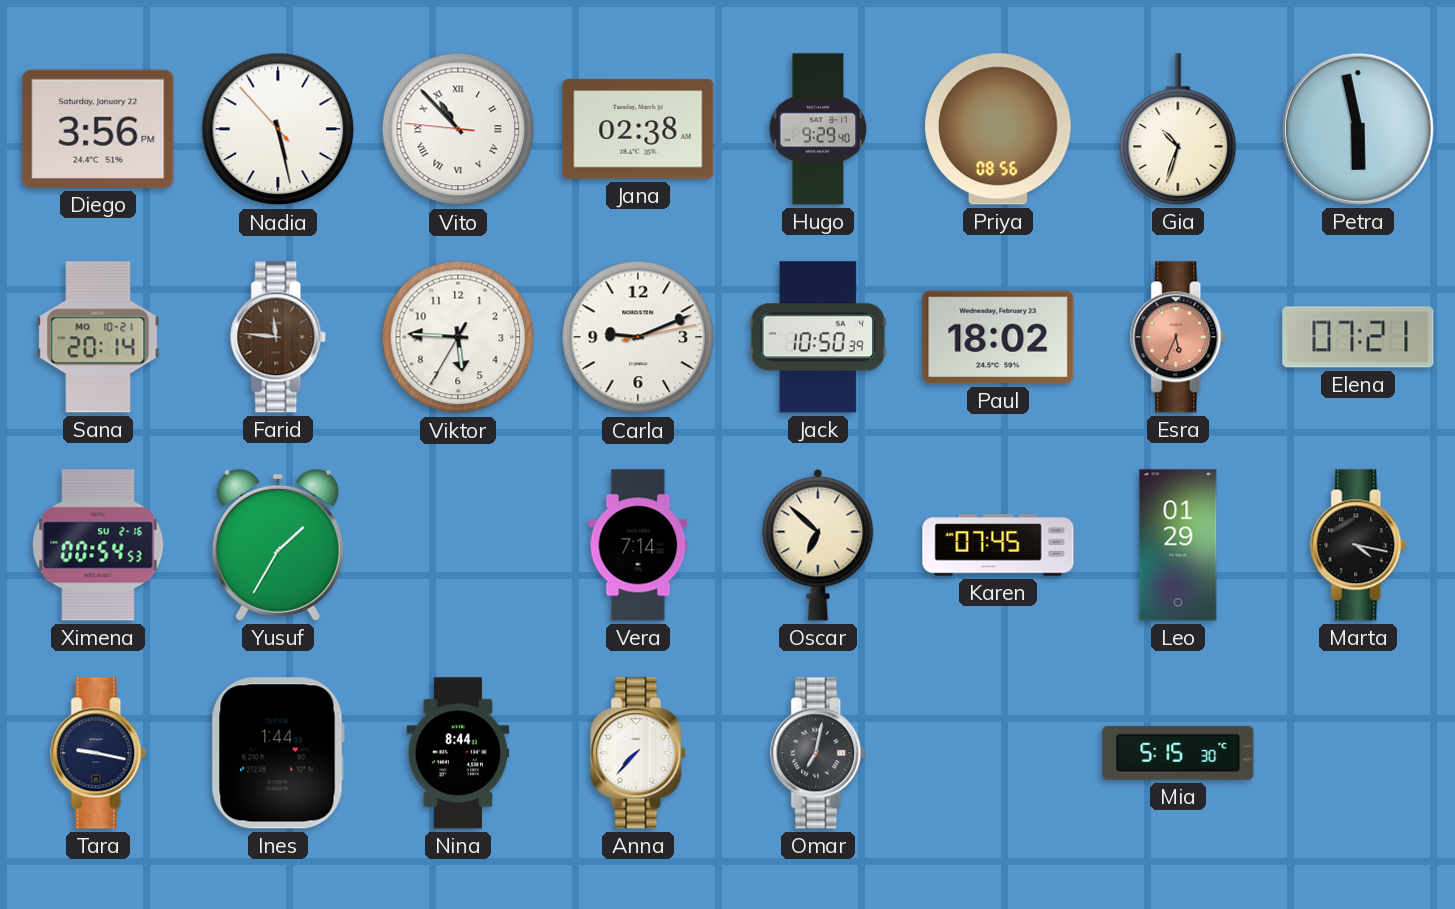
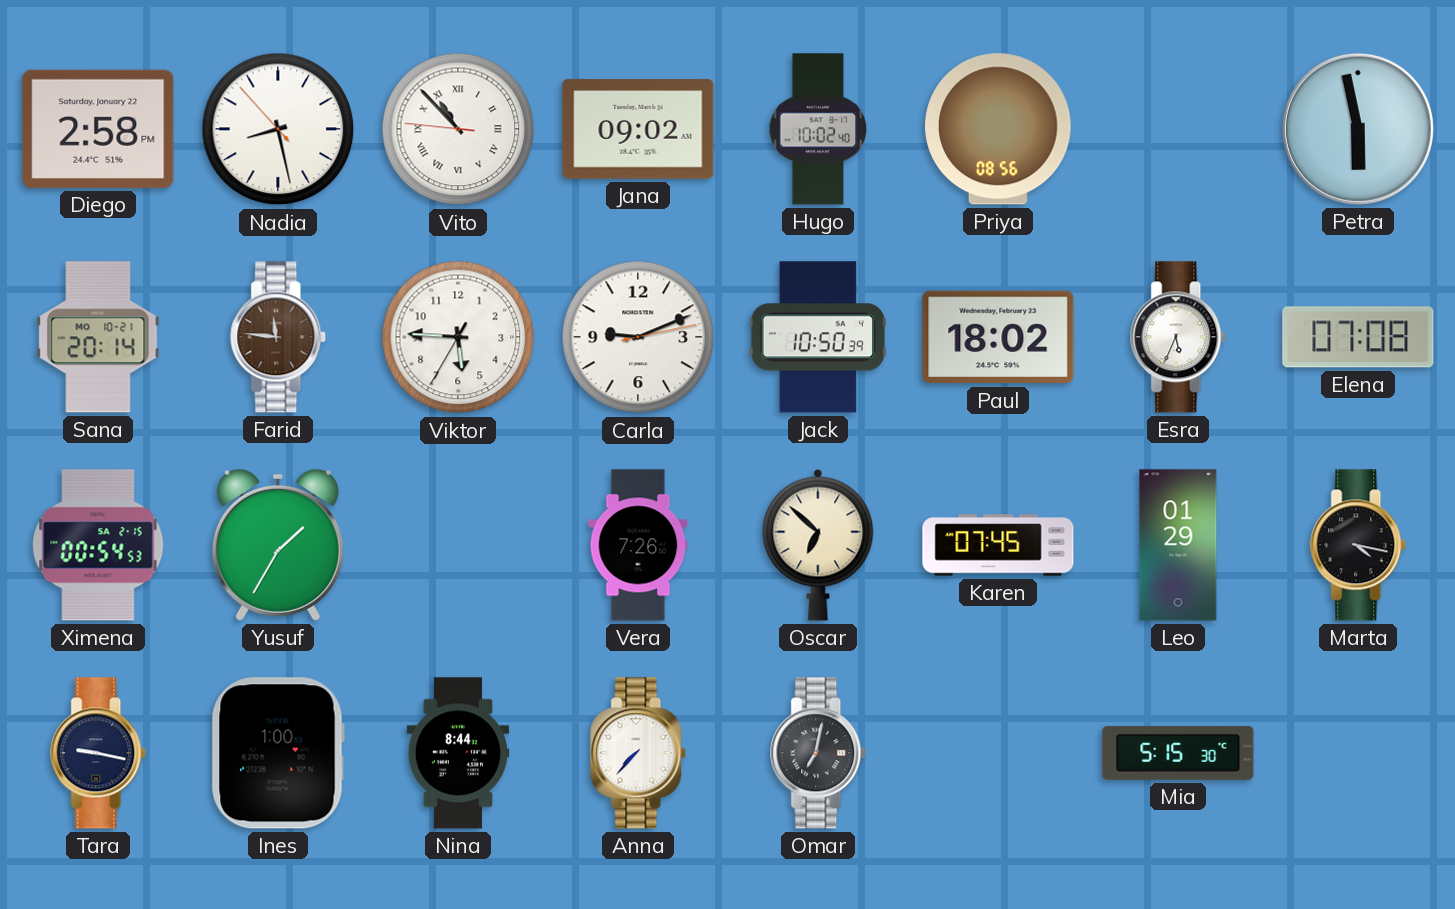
Diego: 3:56 -> 2:58
Nadia: 5:27 -> 8:27
Jana: 02:38 -> 09:02
Hugo: 9:29 -> 10:02
Gia: 10:33 -> none
Esra dial: salmon -> white
Elena: 07:21 -> 07:08
Ximena date: SU 2-16 -> SA 2-15
Vera: 7:14 -> 7:26
Ines: 1:44 -> 1:00
